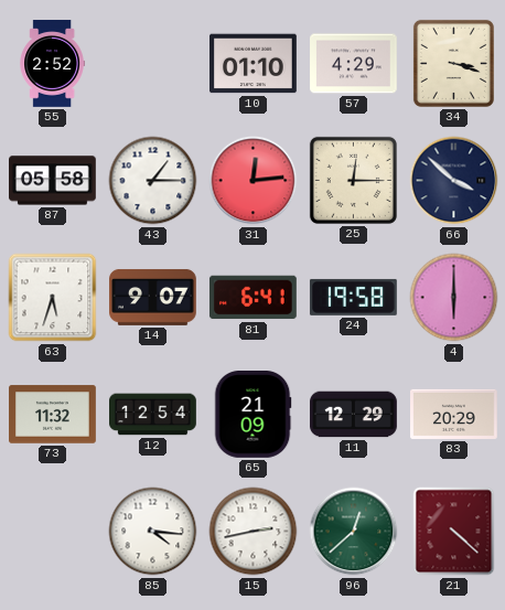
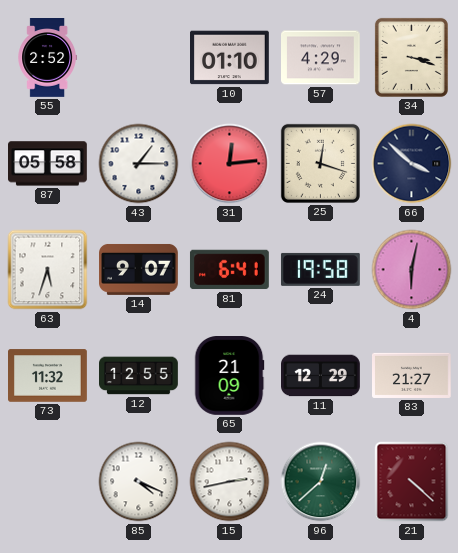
25: 12:15 -> 12:18
4: 6:00 -> 6:02
12: 12:54 -> 12:55
83: 20:29 -> 21:27
85: 4:16 -> 4:19
